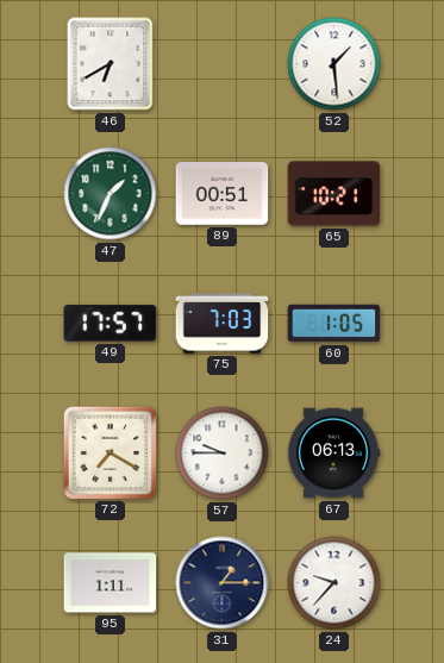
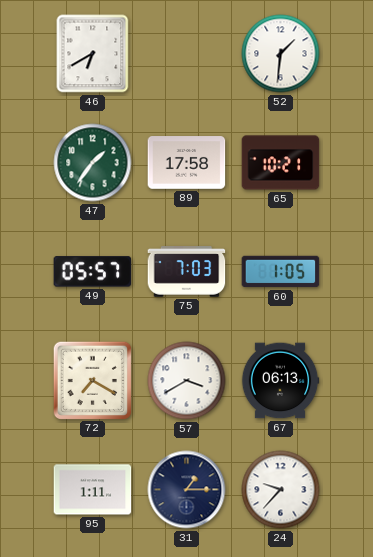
52: 1:29 -> 1:31
47: 1:34 -> 1:36
89: 00:51 -> 17:58
49: 17:57 -> 05:57
57: 9:45 -> 3:40
